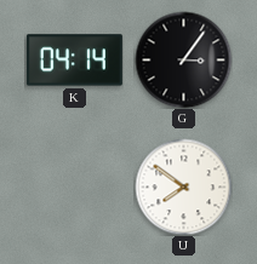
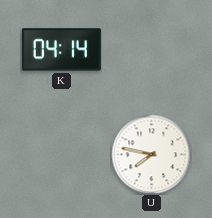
G: 3:06 -> none
U: 7:51 -> 7:47
